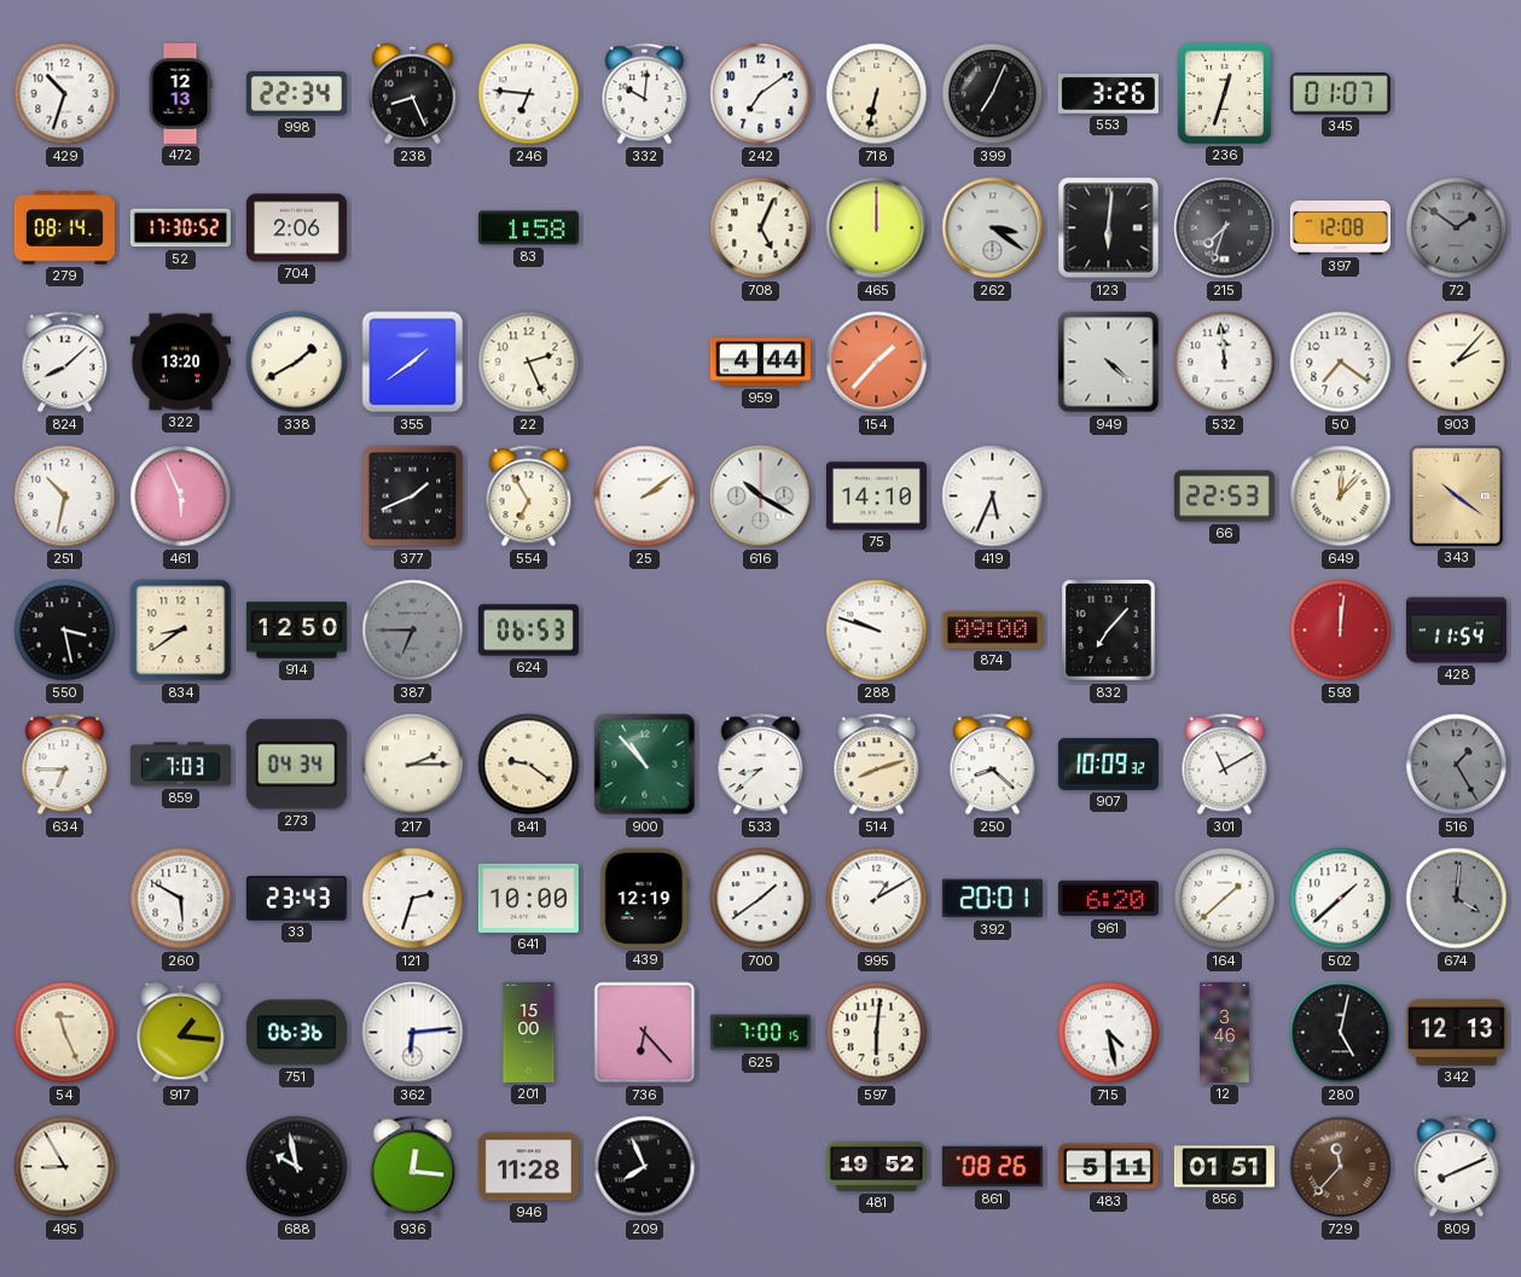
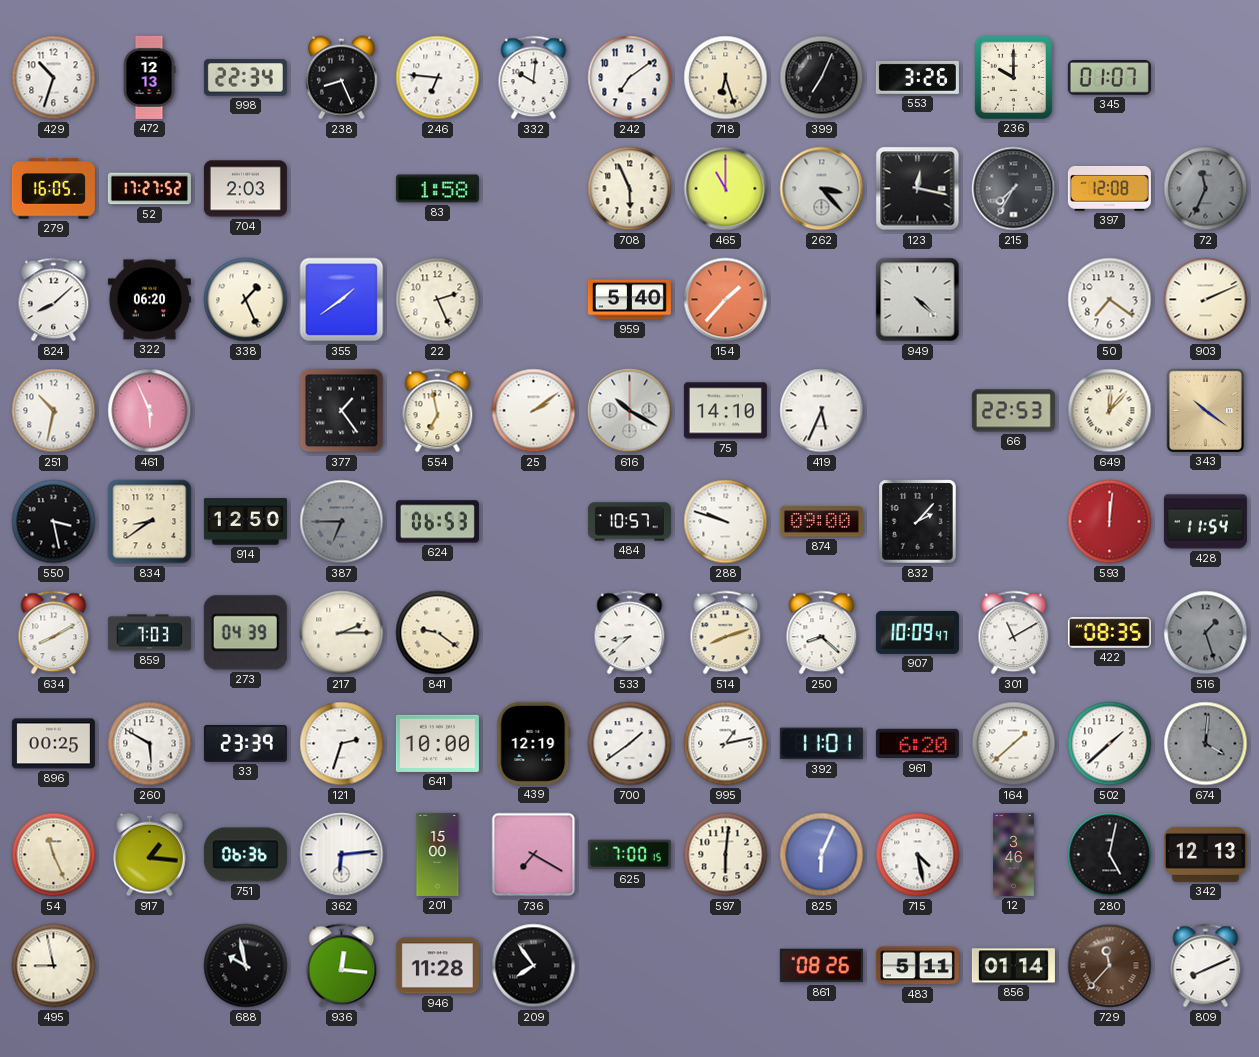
718: 6:32 -> 6:27
236: 12:33 -> 10:00
279: 08:14 -> 16:05
52: 17:30 -> 17:27
704: 2:06 -> 2:03
708: 5:04 -> 5:56
465: 12:00 -> 11:00
262: 3:21 -> 3:23
123: 6:01 -> 12:17
215: 7:33 -> 7:35
72: 1:51 -> 11:34
322: 13:20 -> 06:20
338: 1:40 -> 1:26
959: 4:44 -> 5:40
532: 11:59 -> none
903: 2:07 -> 2:11
377: 1:41 -> 1:24
554: 6:55 -> 6:58
484: none -> 10:57
832: 7:07 -> 2:07
634: 6:45 -> 8:10
273: 04:34 -> 04:39
900: 10:53 -> none
907: 10:09:32 -> 10:09:47
422: none -> 08:35
516: 1:25 -> 1:27
896: none -> 00:25
33: 23:43 -> 23:39
995: 1:10 -> 1:13
392: 20:01 -> 11:01
736: 6:23 -> 7:20
825: none -> 6:04
495: 8:55 -> 8:58
209: 7:56 -> 7:54
481: 19:52 -> none
856: 01:51 -> 01:14
